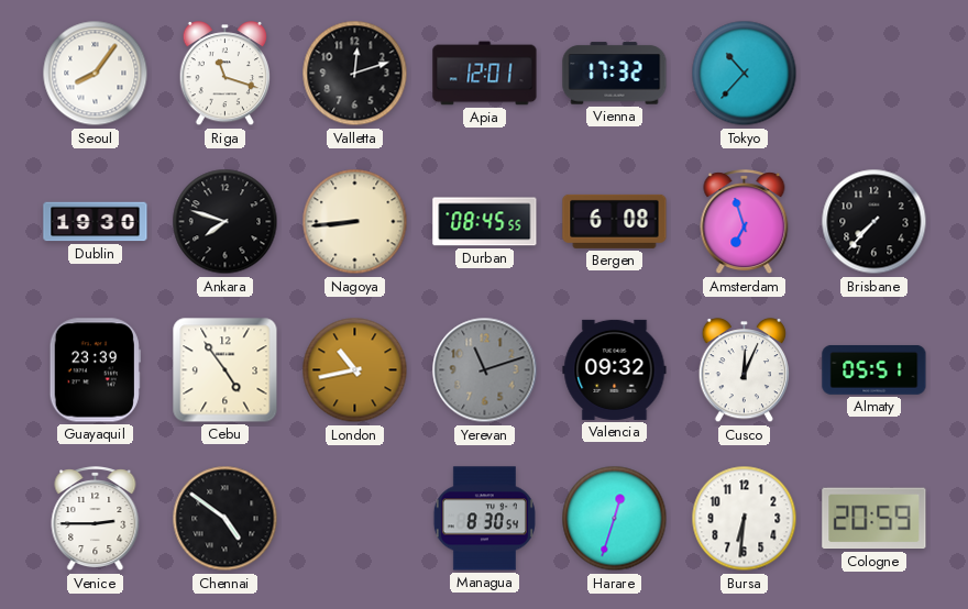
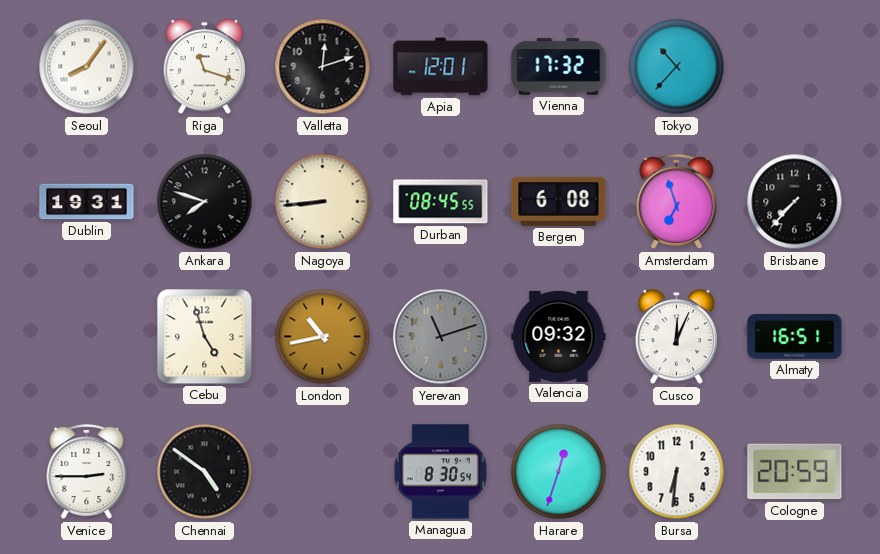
Dublin: 19:30 -> 19:31
Guayaquil: 23:39 -> none
Cebu: 4:54 -> 4:57
Almaty: 05:51 -> 16:51
